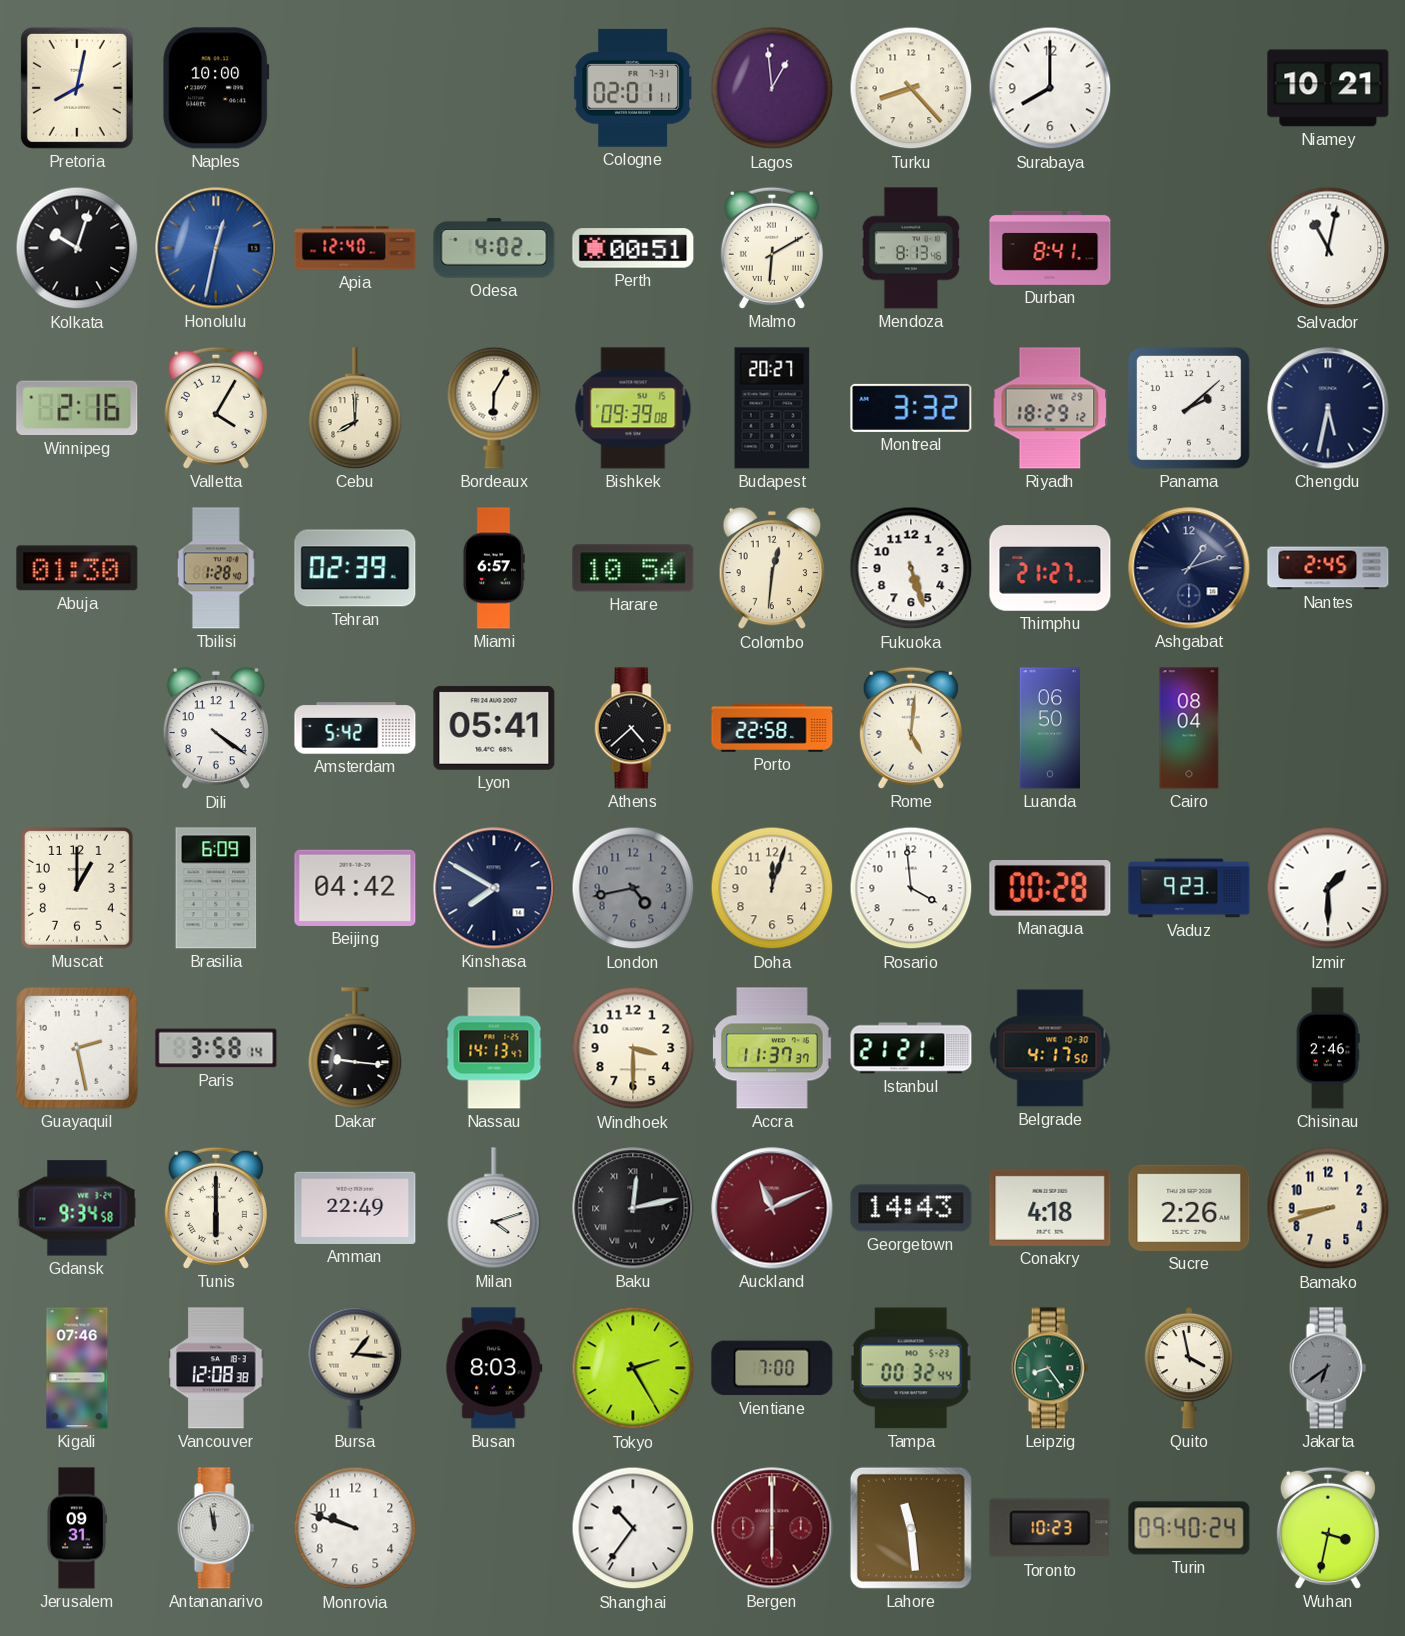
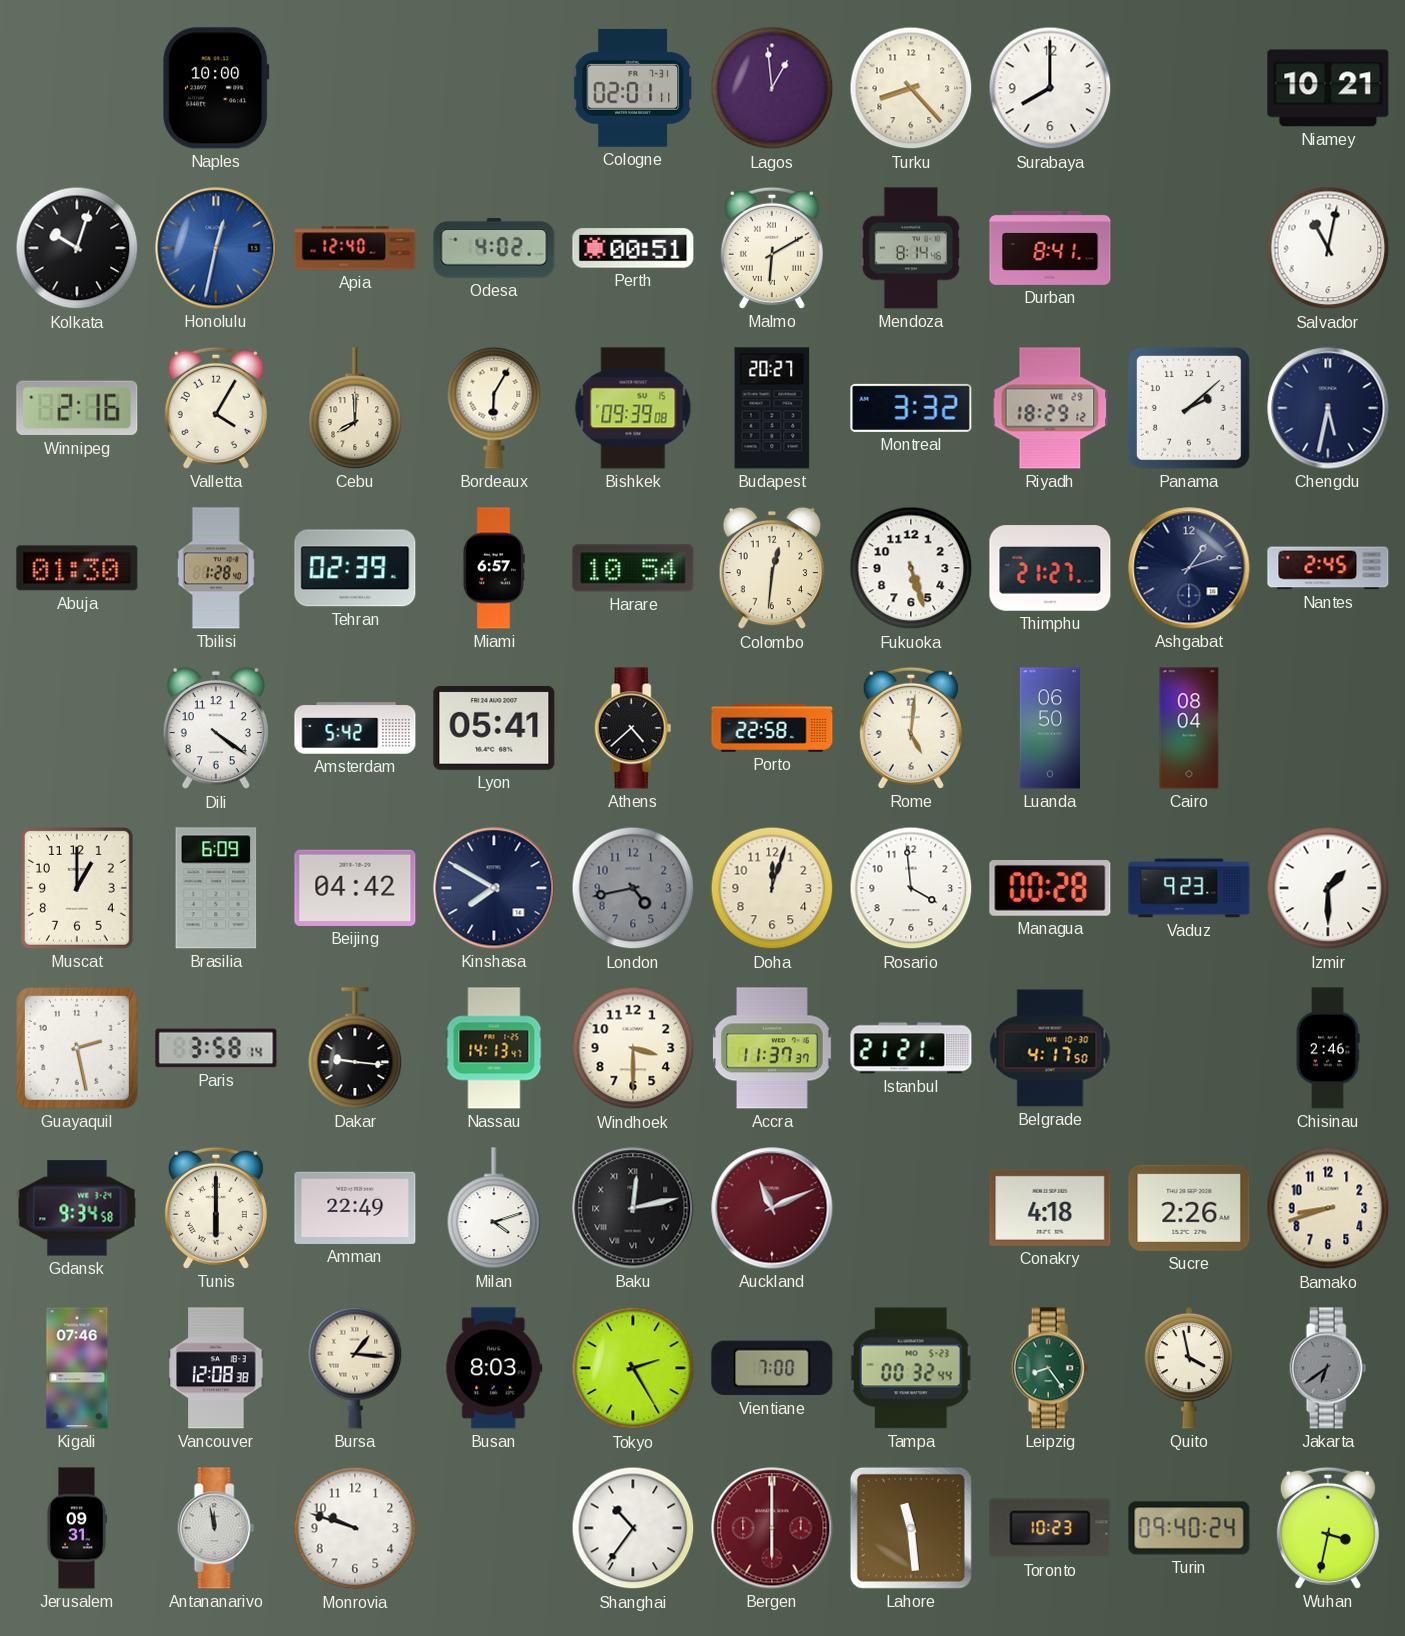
Pretoria: 8:02 -> none
Mendoza: 8:13 -> 8:14
Georgetown: 14:43 -> none
